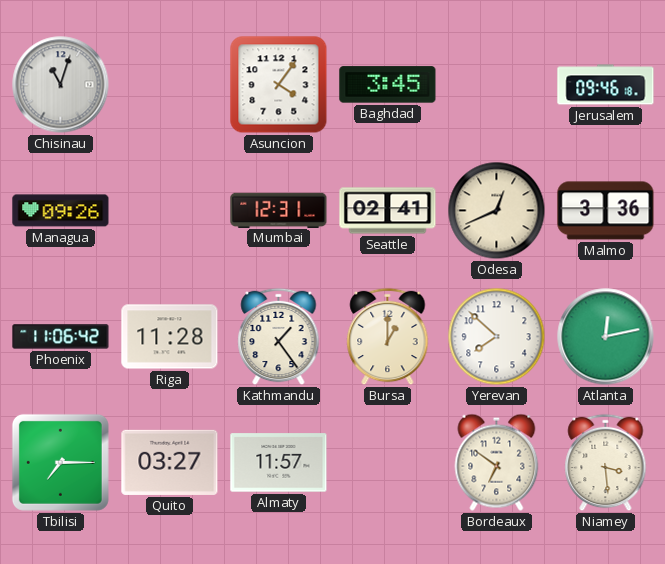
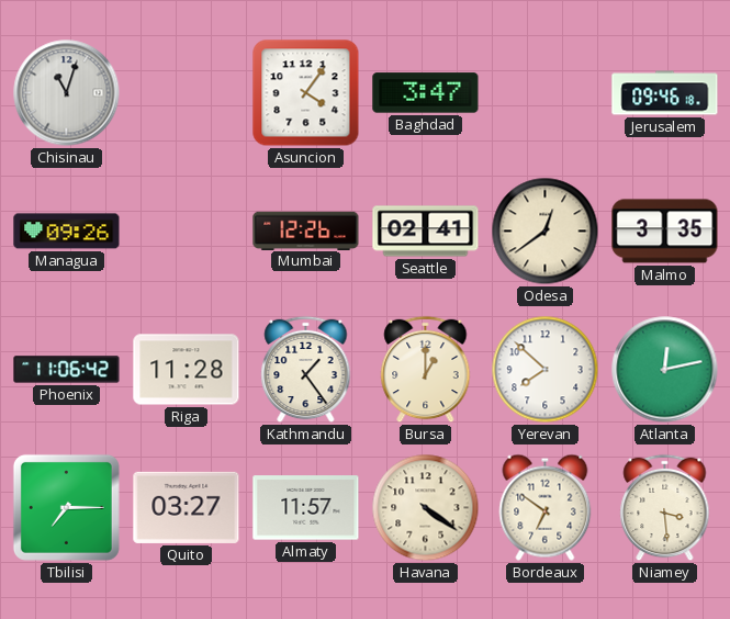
Baghdad: 3:45 -> 3:47
Mumbai: 12:31 -> 12:26
Odesa: 12:41 -> 12:39
Malmo: 3:36 -> 3:35
Havana: none -> 4:21
